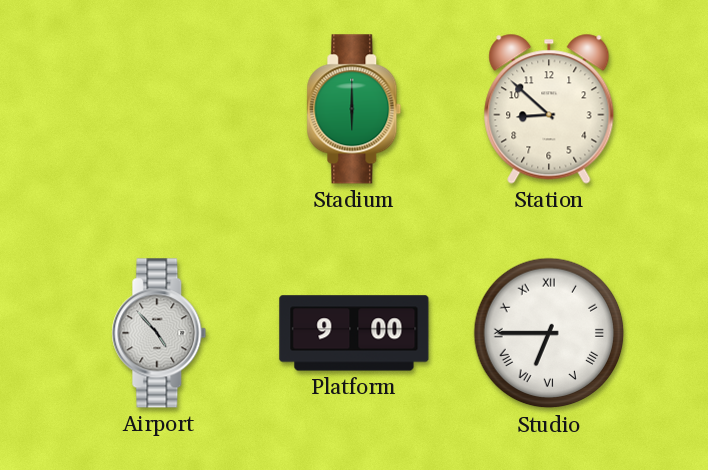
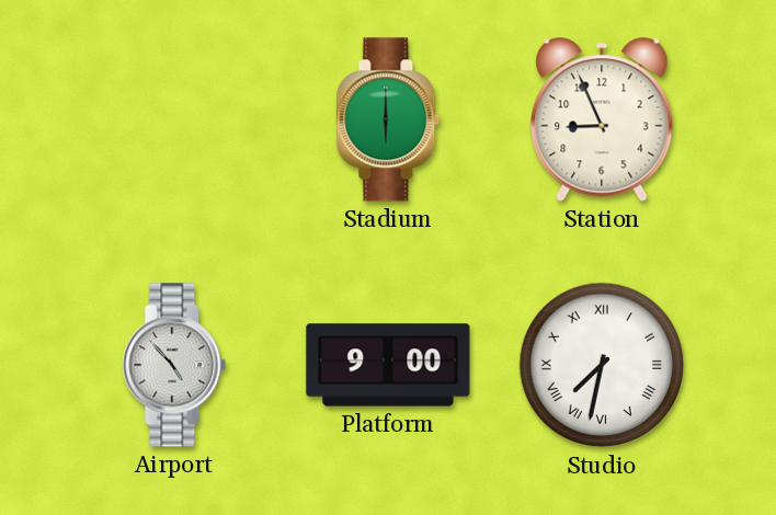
Station: 8:52 -> 8:56
Studio: 6:45 -> 7:32
